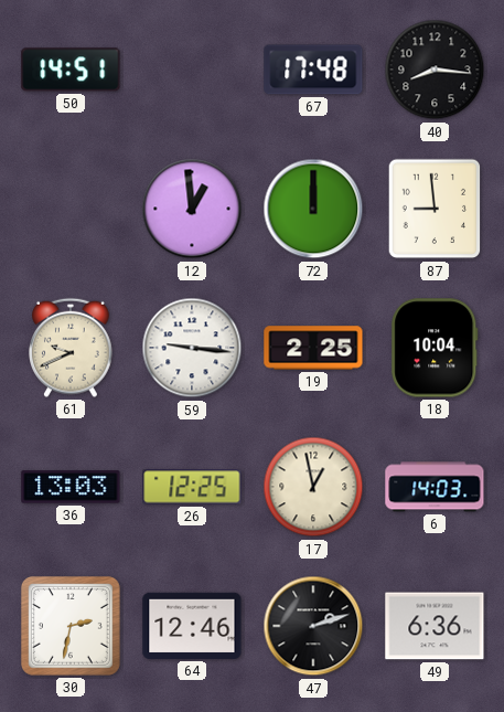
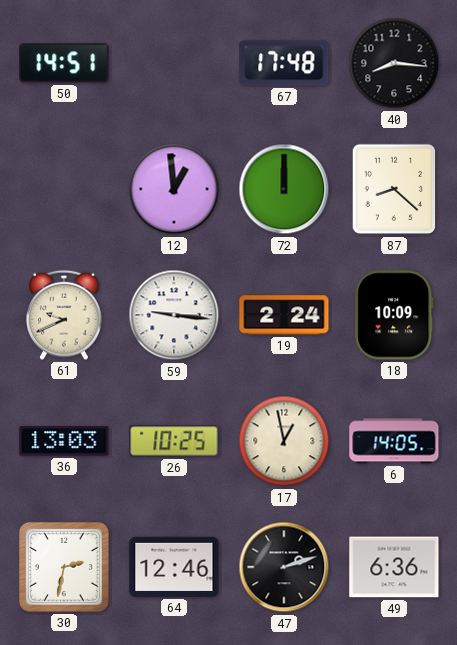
87: 8:59 -> 8:22
19: 2:25 -> 2:24
18: 10:04 -> 10:09
26: 12:25 -> 10:25
6: 14:03 -> 14:05
